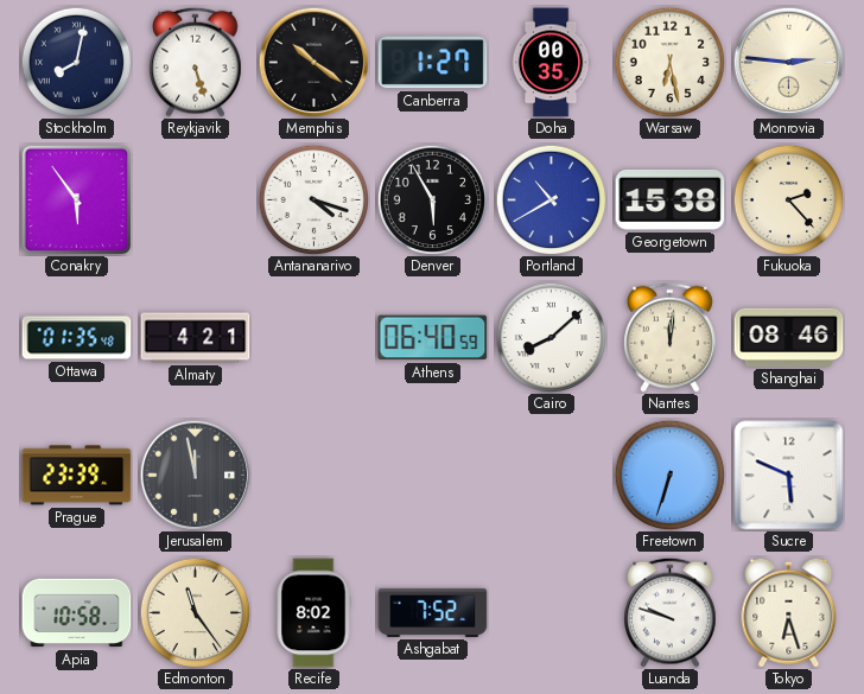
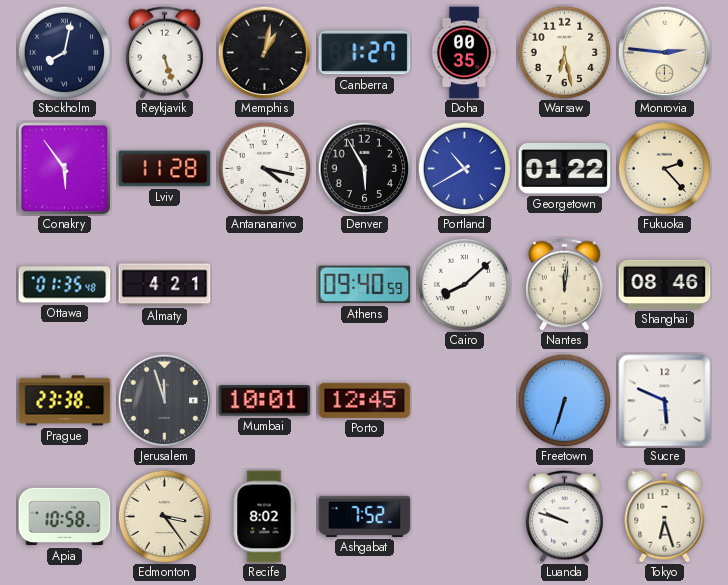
Memphis: 10:21 -> 1:02
Lviv: none -> 11:28
Antananarivo: 4:18 -> 4:17
Georgetown: 15:38 -> 01:22
Athens: 06:40 -> 09:40
Prague: 23:39 -> 23:38
Jerusalem: 11:58 -> 11:57
Mumbai: none -> 10:01
Porto: none -> 12:45
Edmonton: 11:24 -> 3:24
